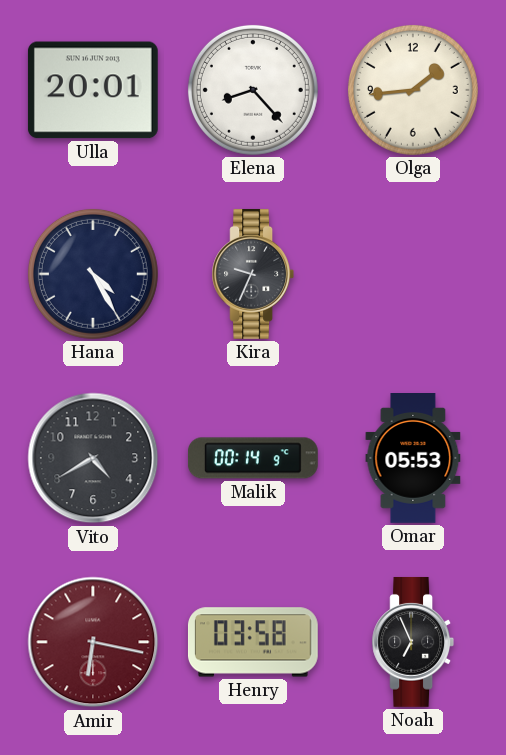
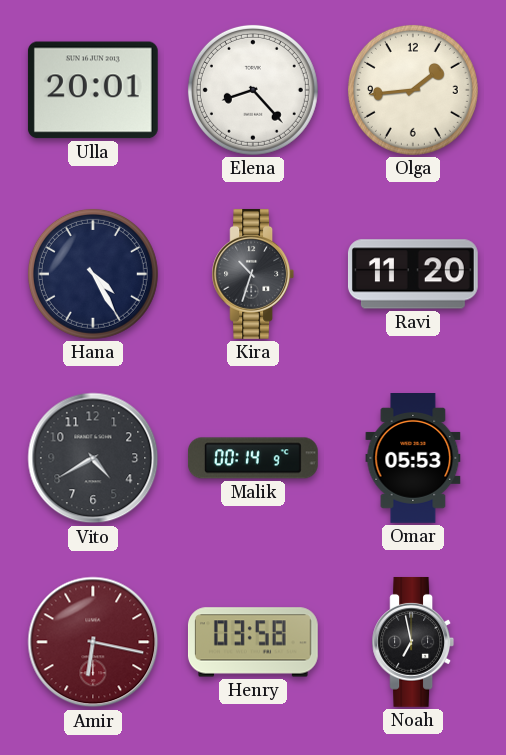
Kira: 9:34 -> 10:33
Ravi: none -> 11:20
Noah: 6:56 -> 6:58
